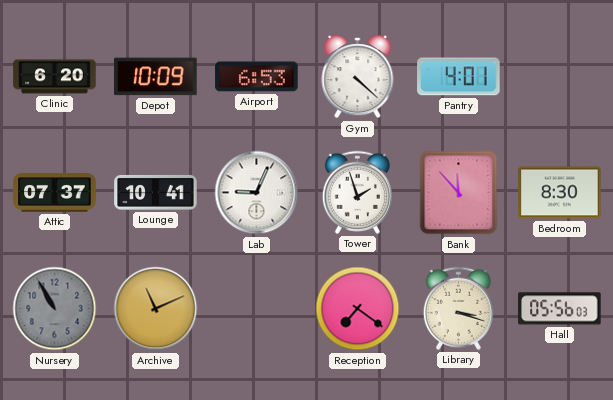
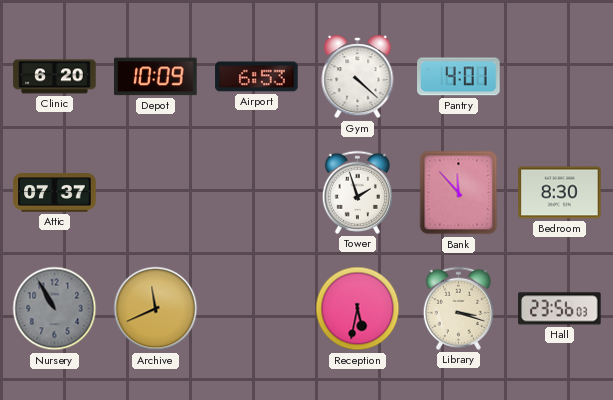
Lounge: 10:41 -> none
Lab: 9:04 -> none
Archive: 11:11 -> 11:41
Reception: 7:21 -> 5:32
Hall: 05:56 -> 23:56
